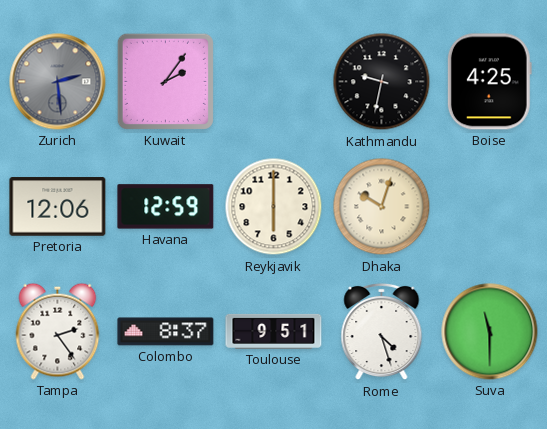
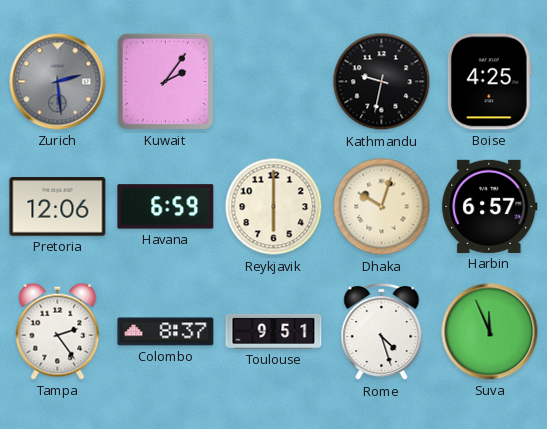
Havana: 12:59 -> 6:59
Harbin: none -> 6:57
Suva: 11:30 -> 11:56
